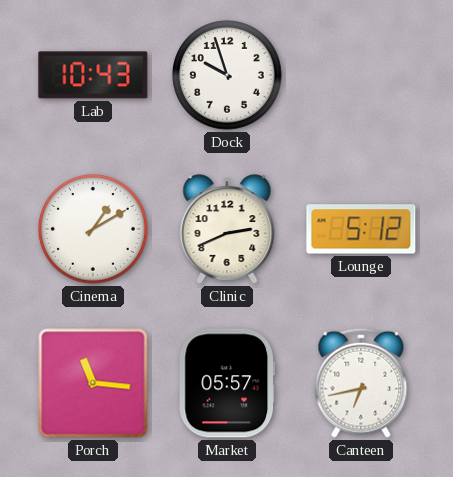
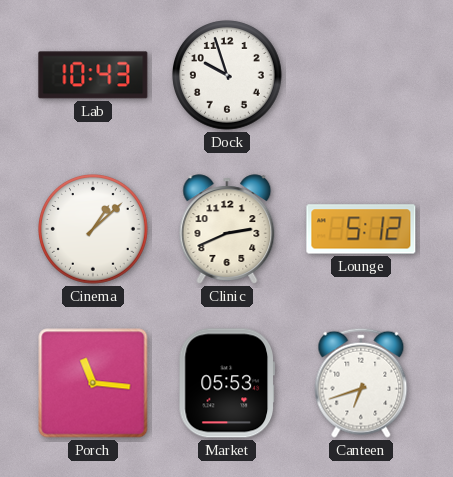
Cinema: 1:10 -> 1:08
Market: 05:57 -> 05:53
Canteen: 6:43 -> 6:42
